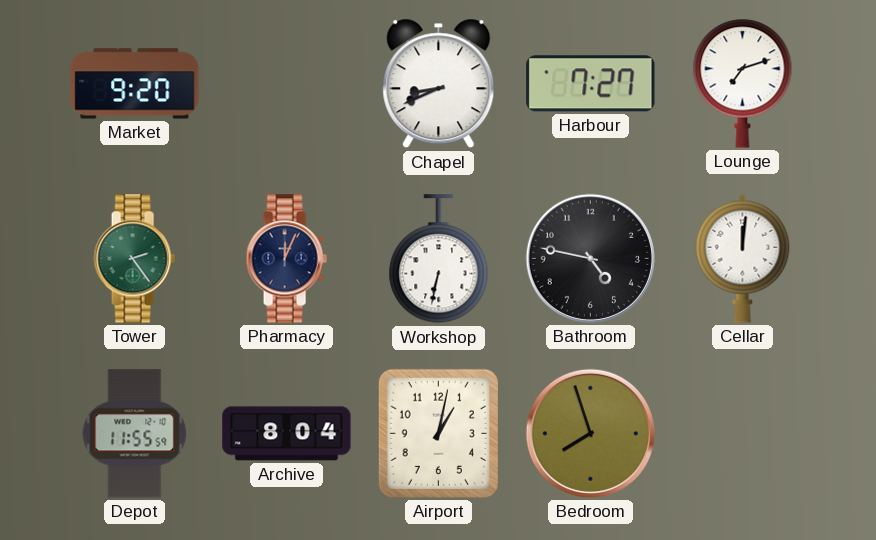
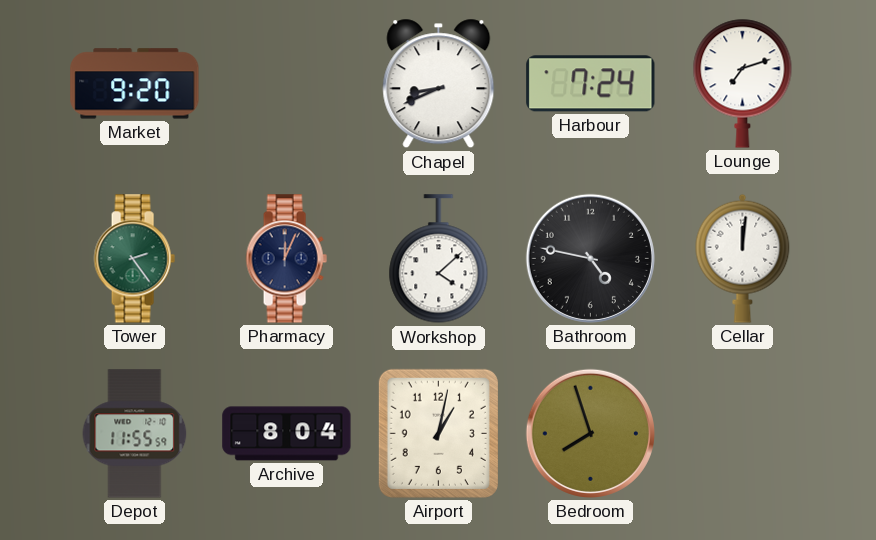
Harbour: 7:27 -> 7:24
Workshop: 6:32 -> 4:08
